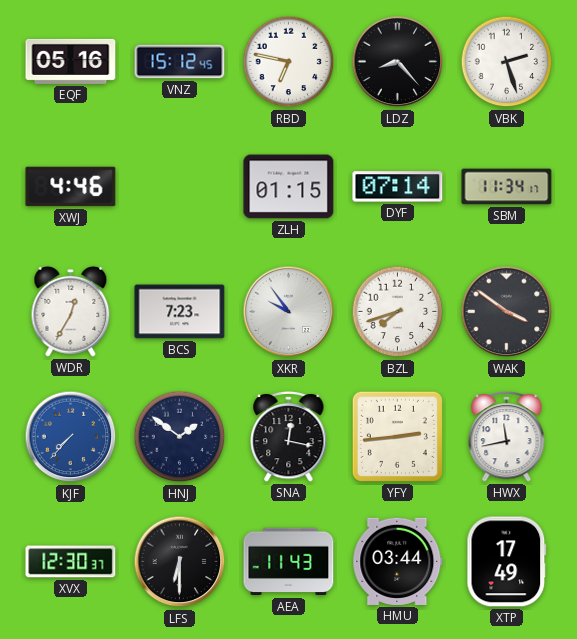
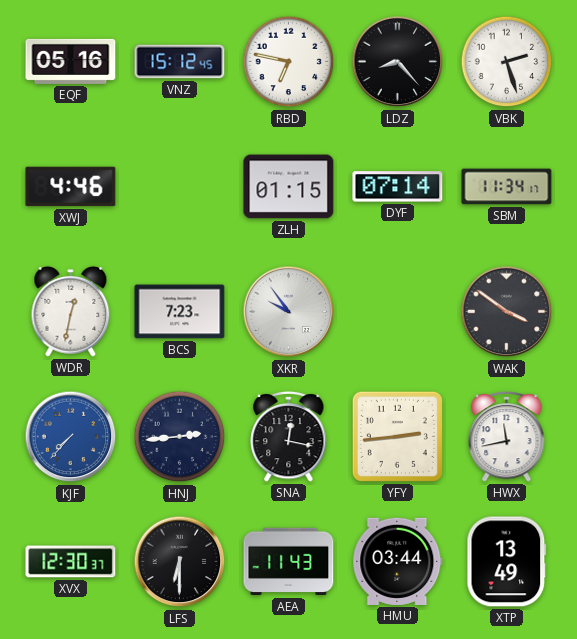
WDR: 12:35 -> 12:32
BZL: 7:42 -> none
HNJ: 1:51 -> 2:44
XTP: 17:49 -> 13:49
